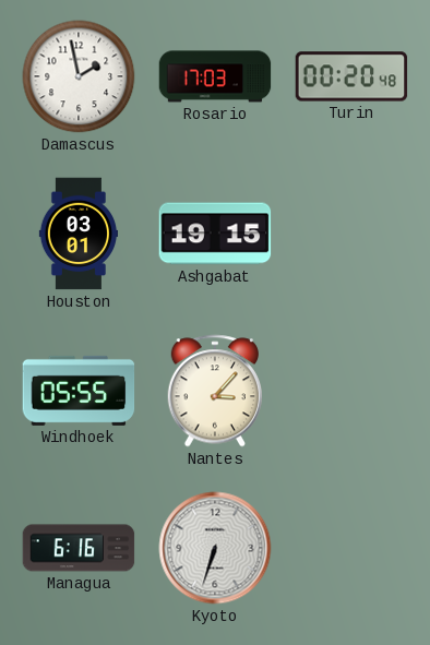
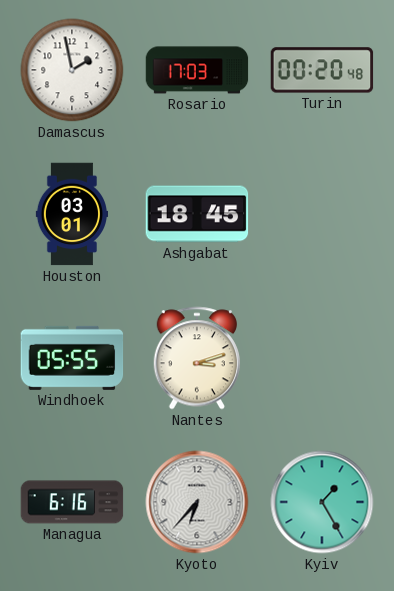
Ashgabat: 19:15 -> 18:45
Nantes: 3:07 -> 3:12
Kyoto: 6:33 -> 6:37
Kyiv: none -> 1:25
